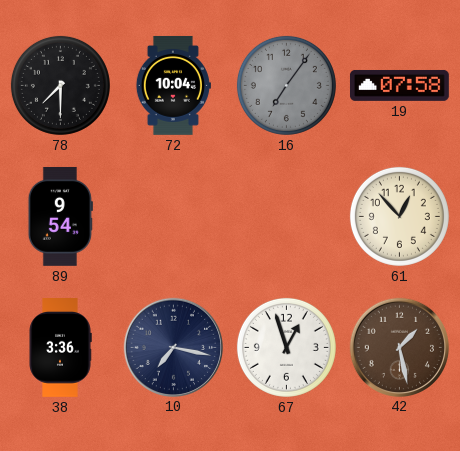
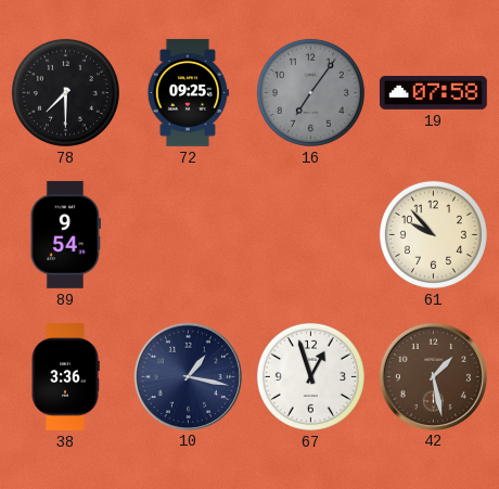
72: 10:04 -> 09:25
61: 12:53 -> 9:53
10: 7:17 -> 1:17
